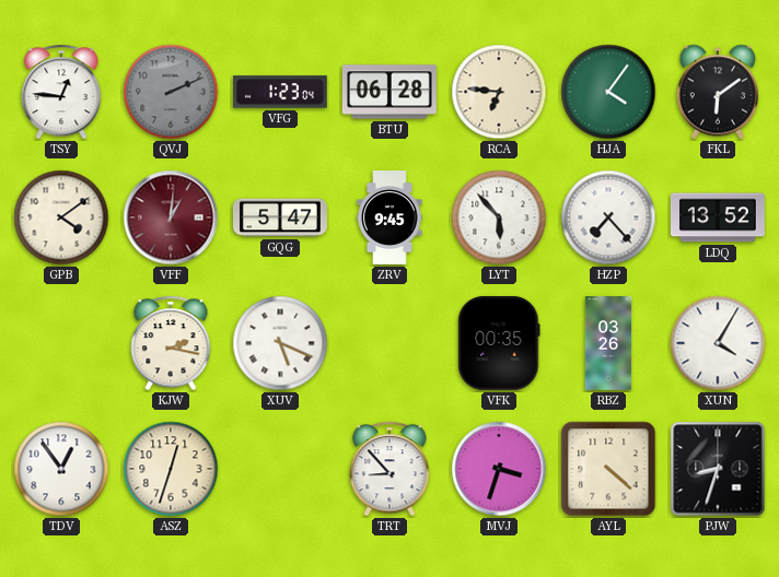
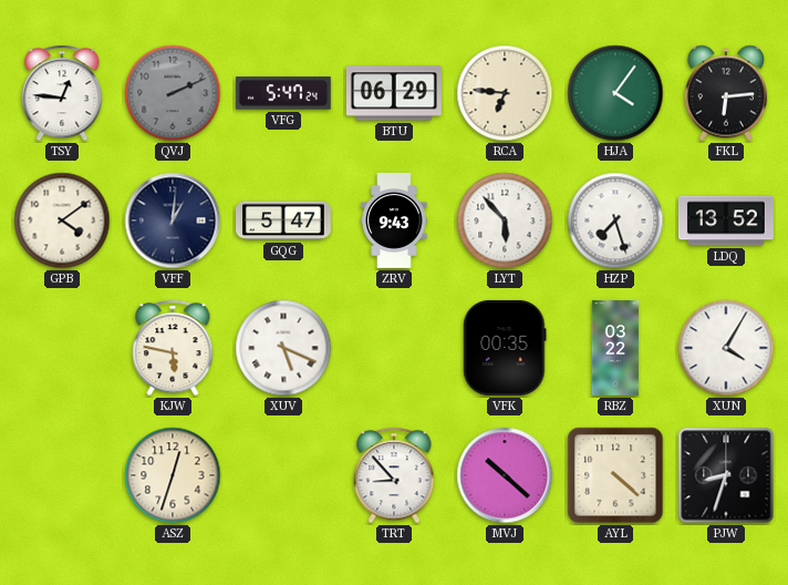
VFG: 1:23 -> 5:47
BTU: 06:28 -> 06:29
FKL: 6:09 -> 6:14
VFF dial: burgundy -> navy
ZRV: 9:45 -> 9:43
HZP: 7:23 -> 7:27
KJW: 2:17 -> 5:47
RBZ: 03:26 -> 03:22
TDV: 12:54 -> none
MVJ: 3:33 -> 10:22
